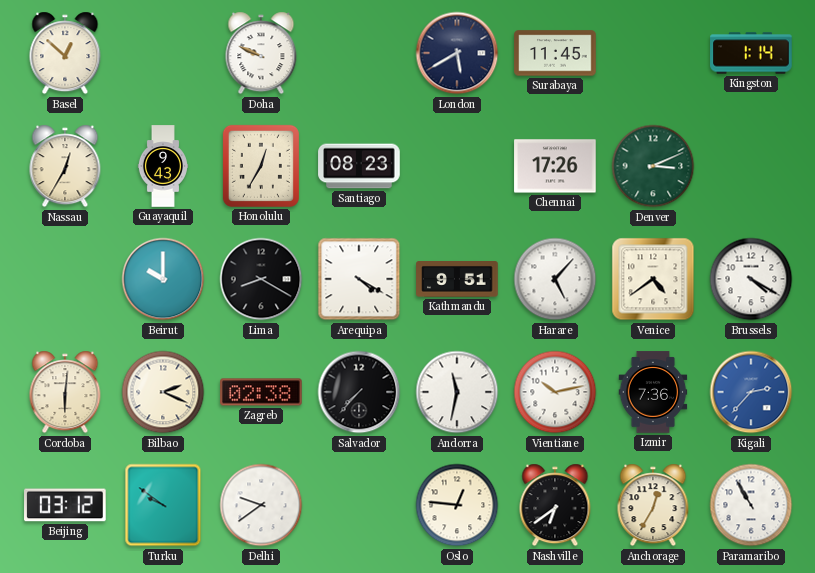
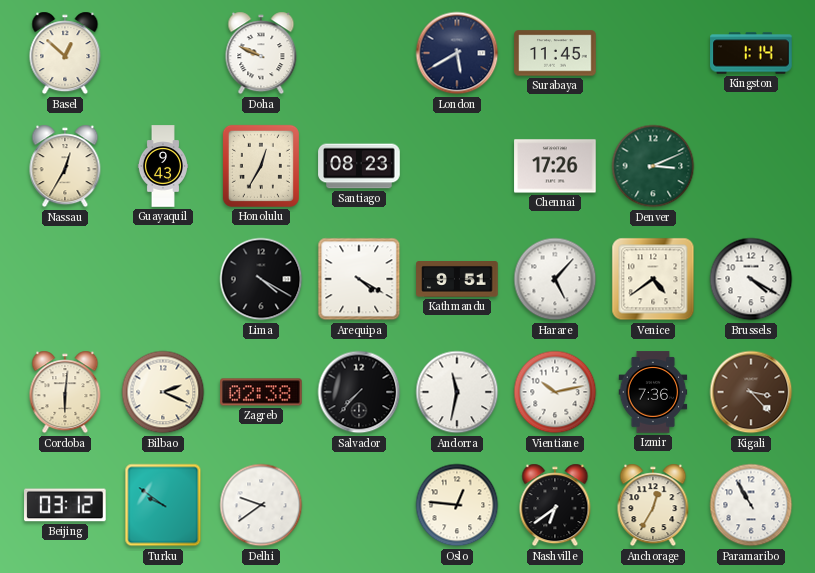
Beirut: 10:00 -> none
Lima: 8:20 -> 4:20
Kigali: 2:37 -> 3:23
Kigali dial: blue -> brown
